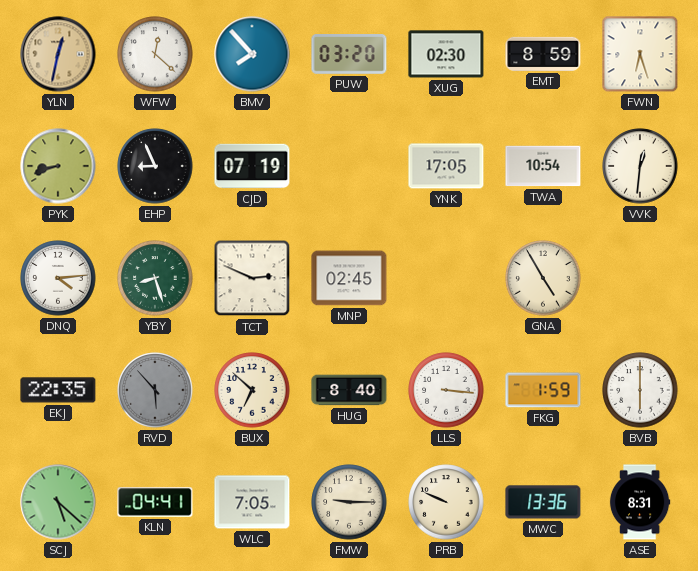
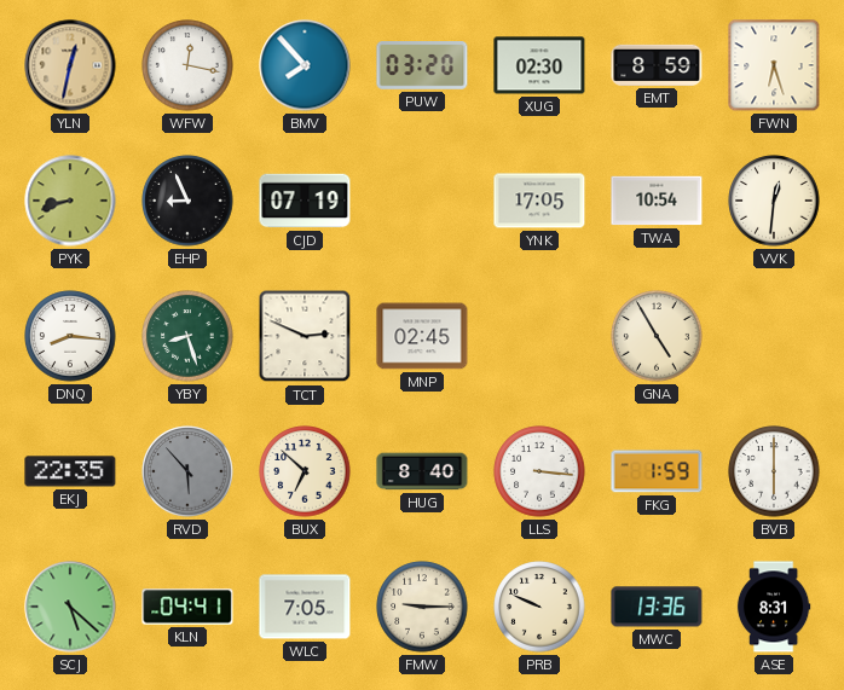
WFW: 12:22 -> 12:17
DNQ: 4:14 -> 8:16
